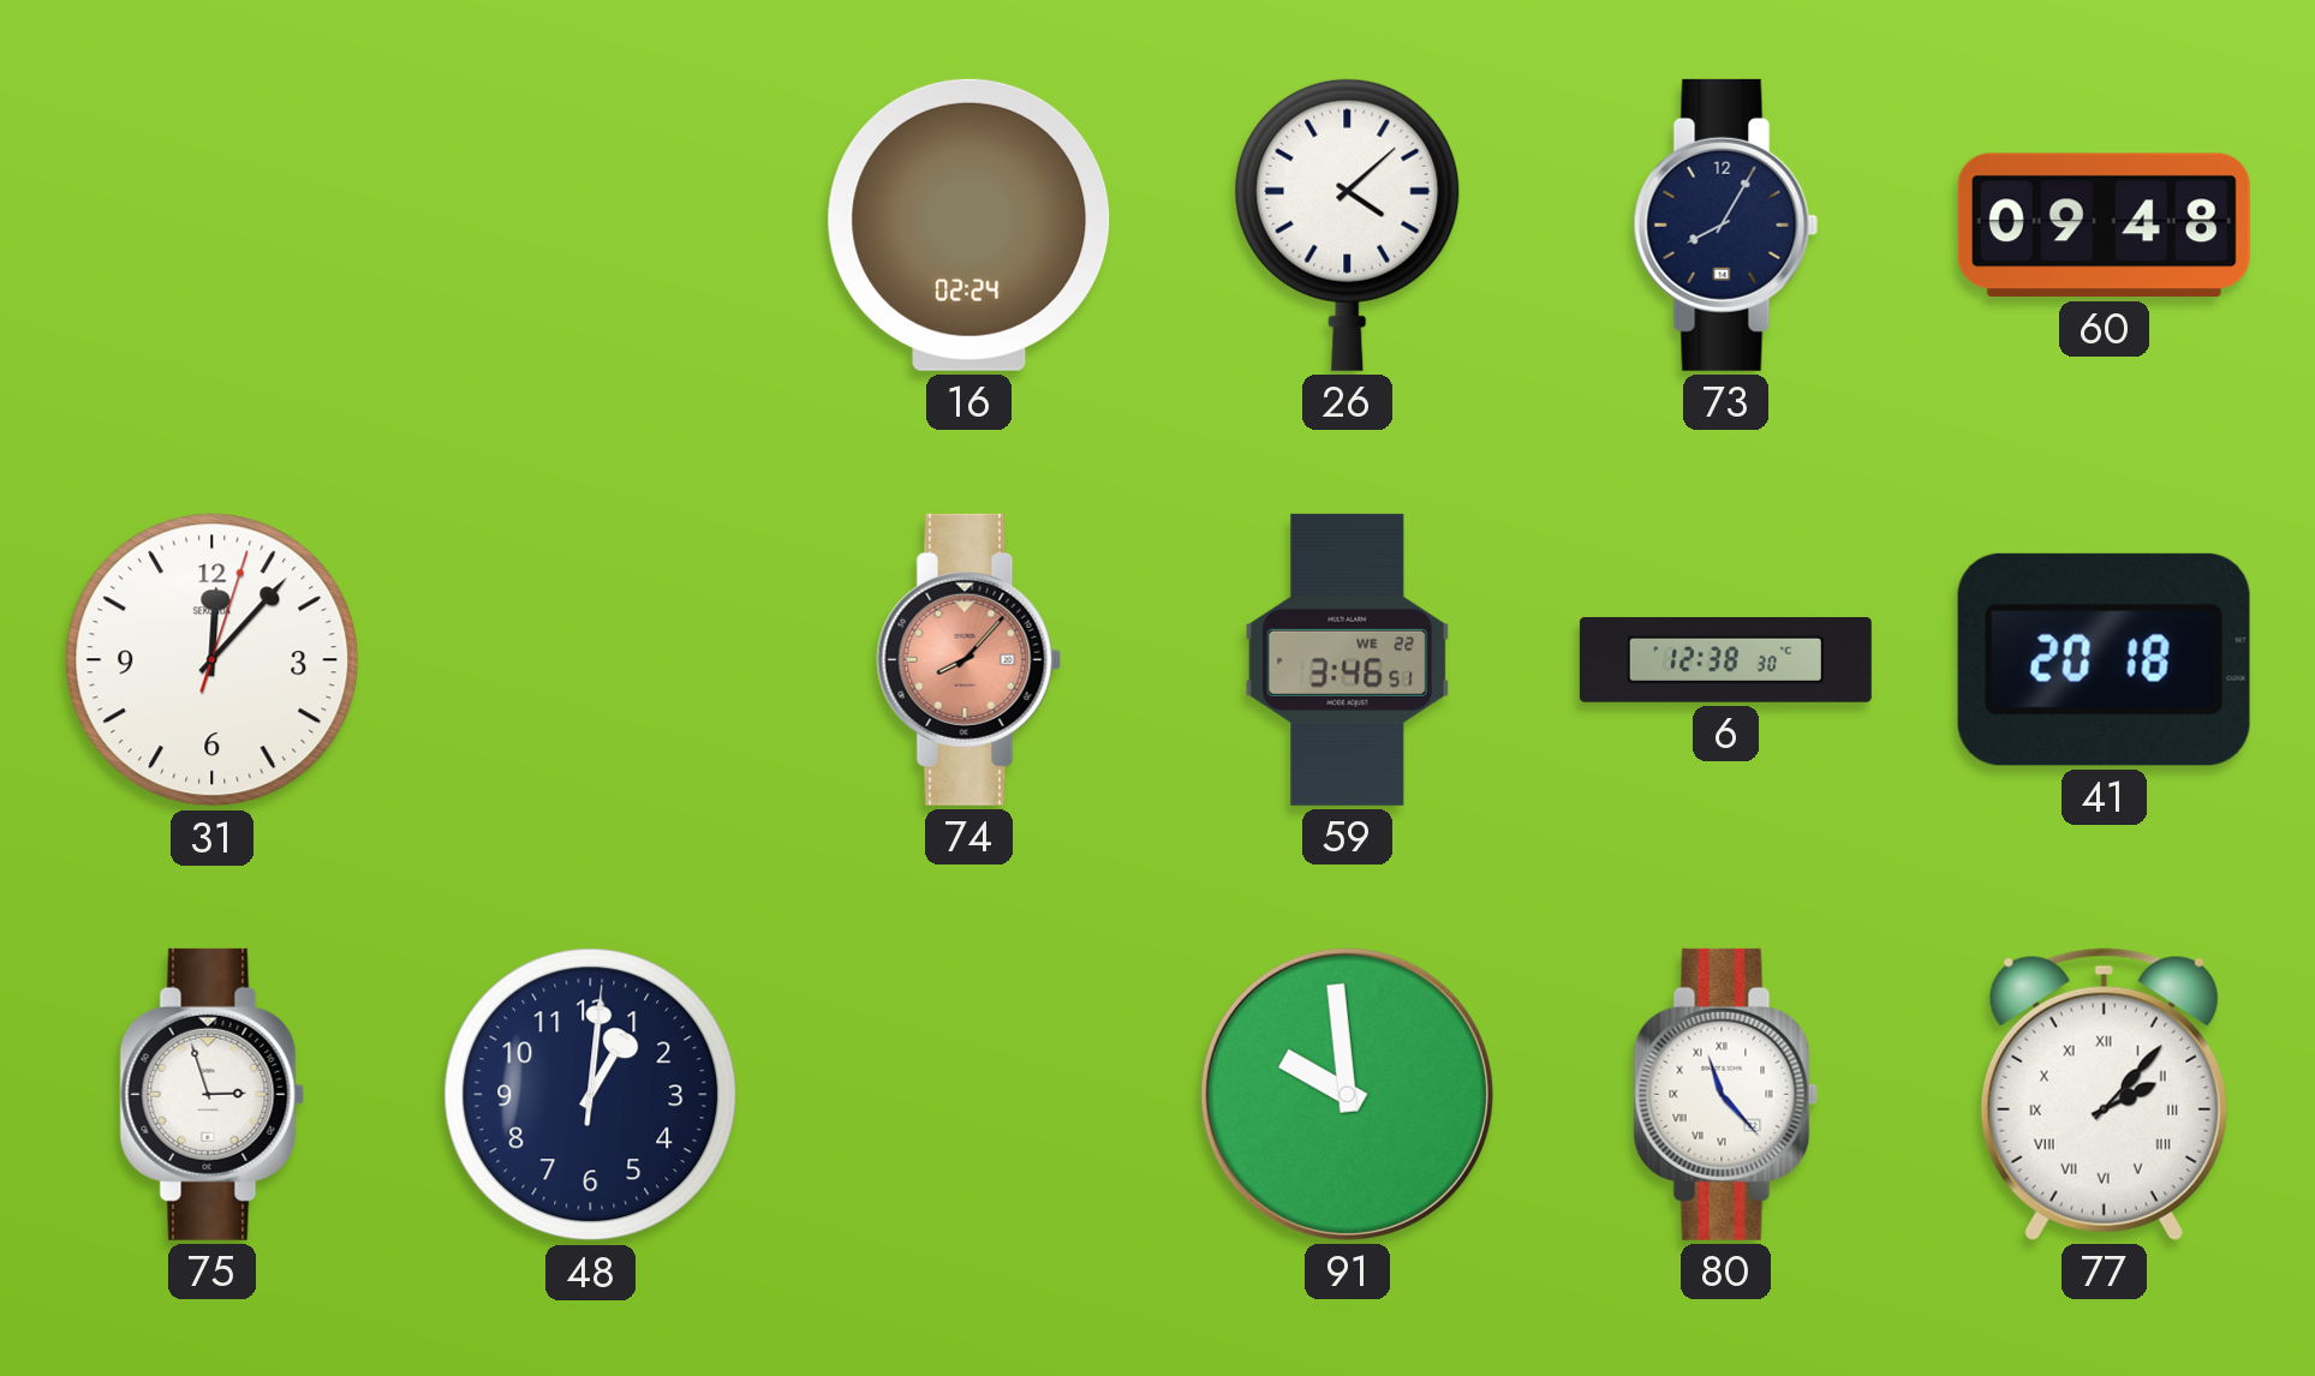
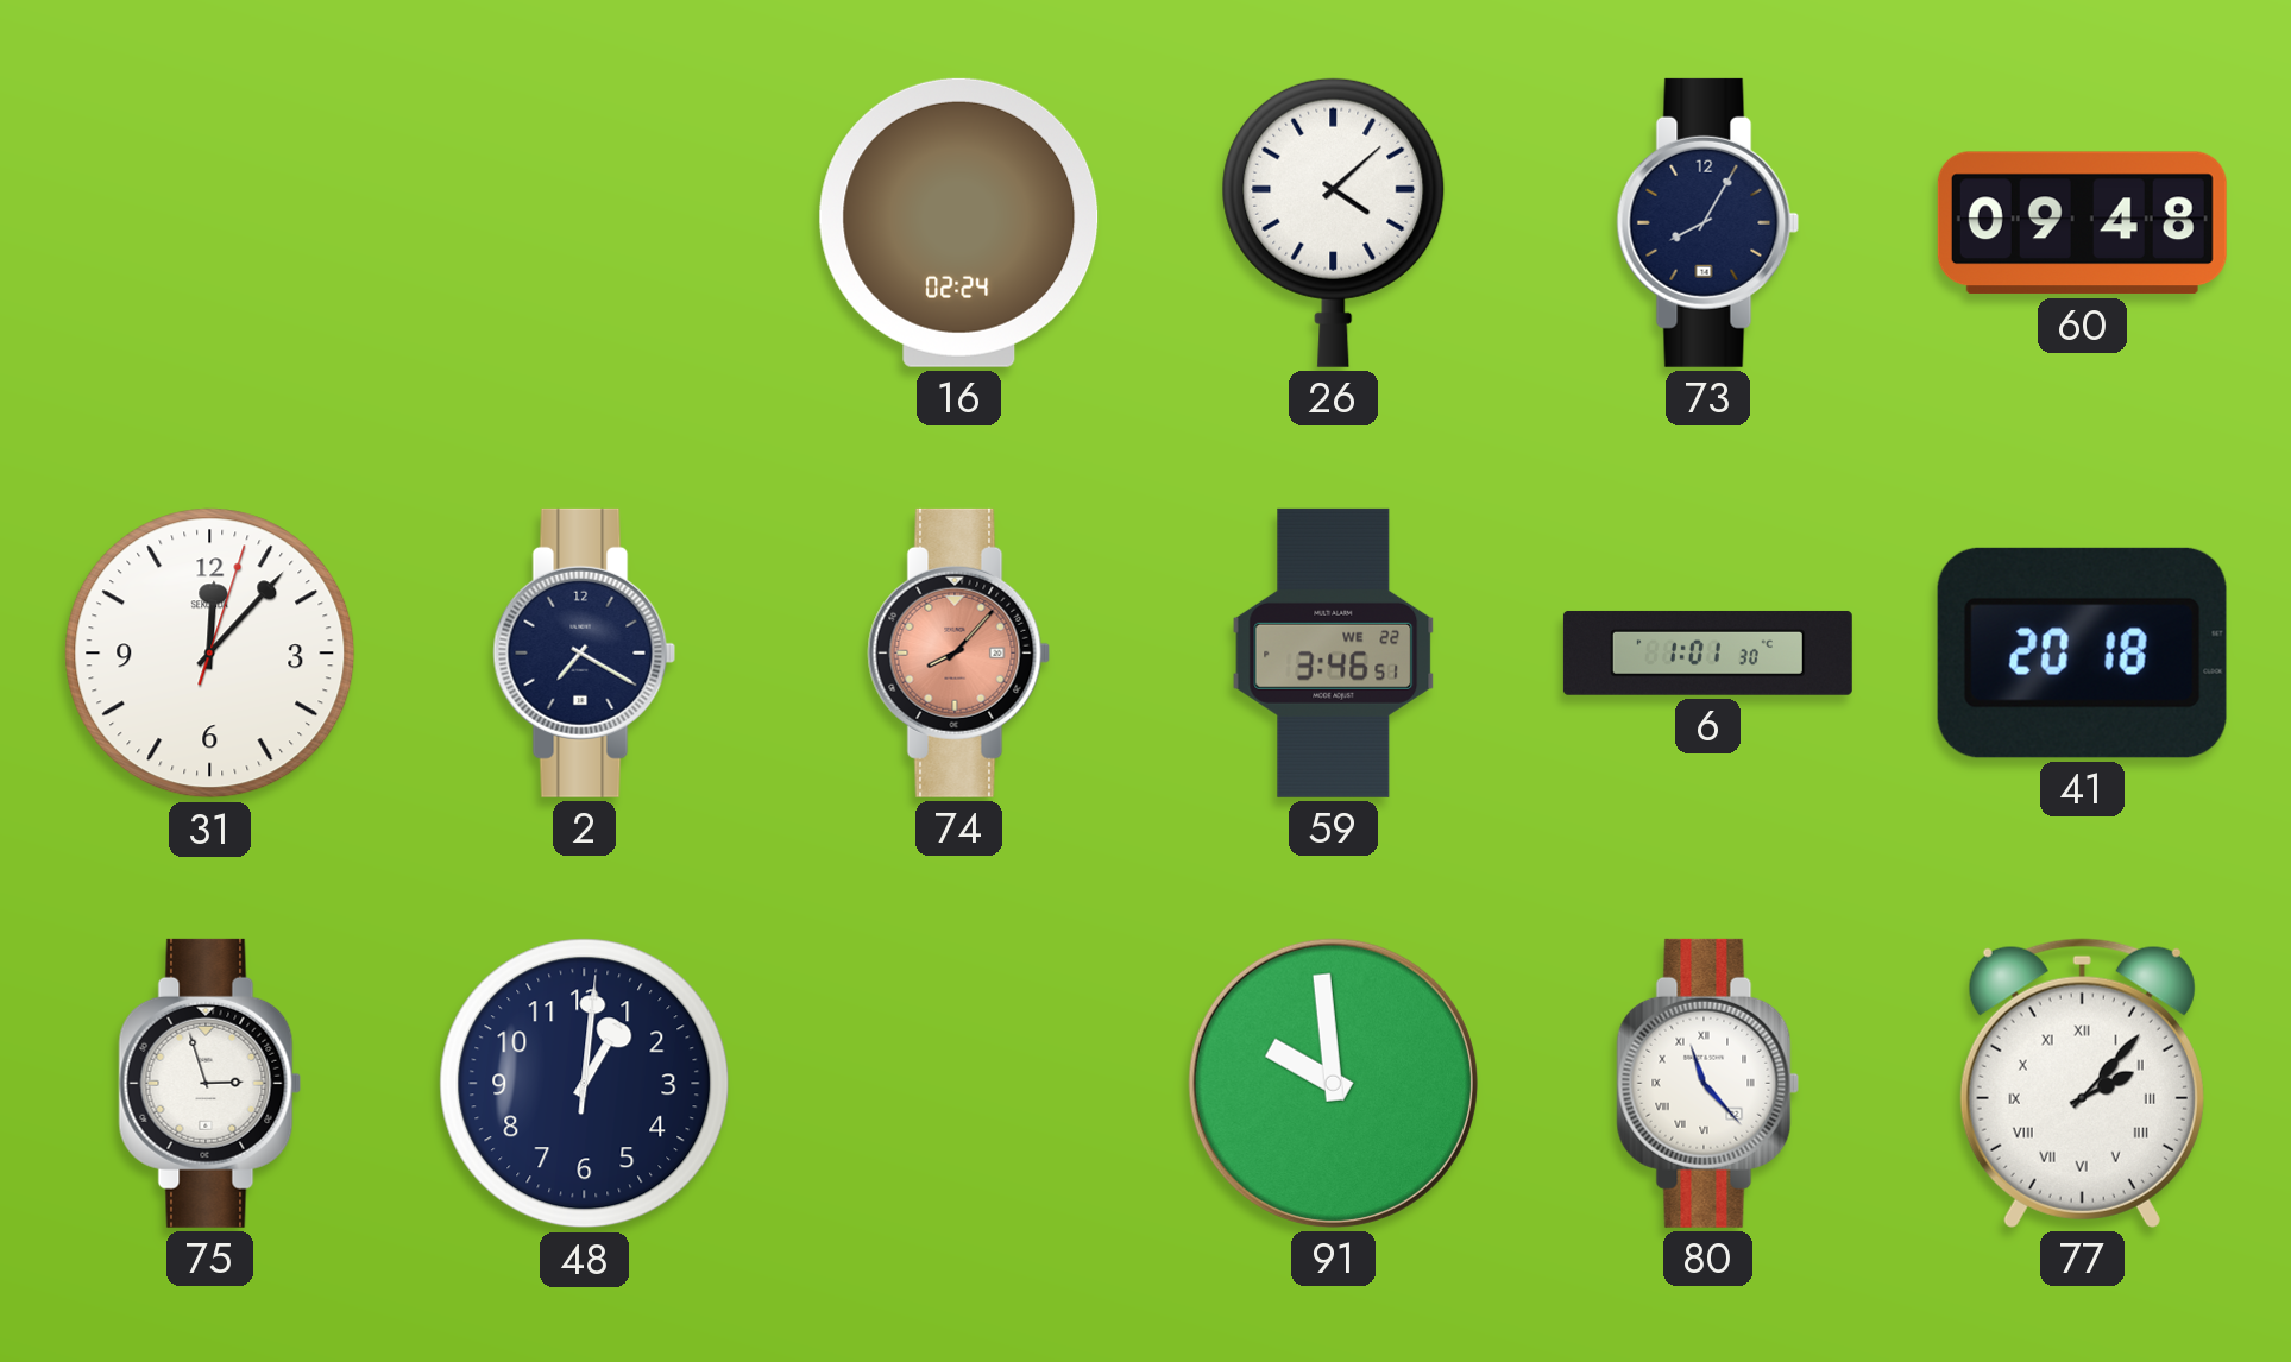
2: none -> 7:20
6: 12:38 -> 1:01
